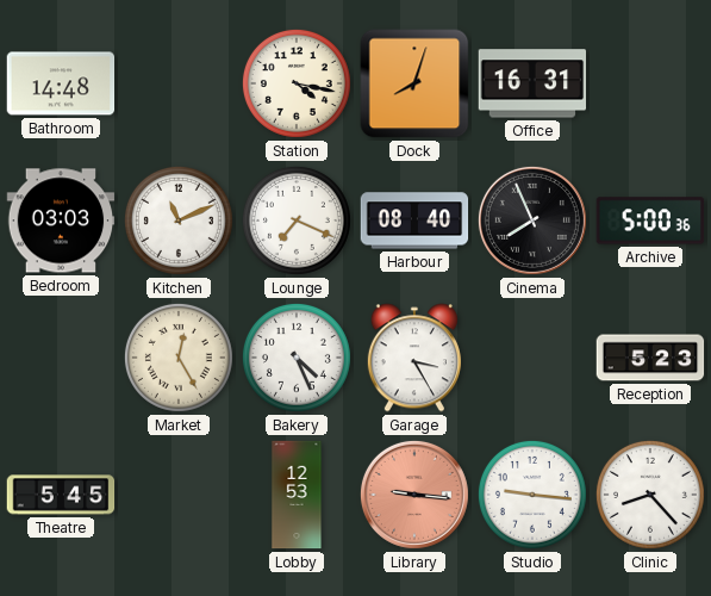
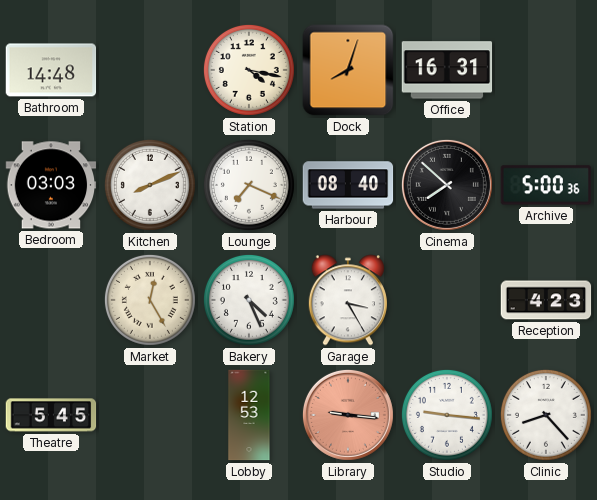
Kitchen: 11:11 -> 8:11
Cinema: 7:56 -> 7:52
Reception: 5:23 -> 4:23
